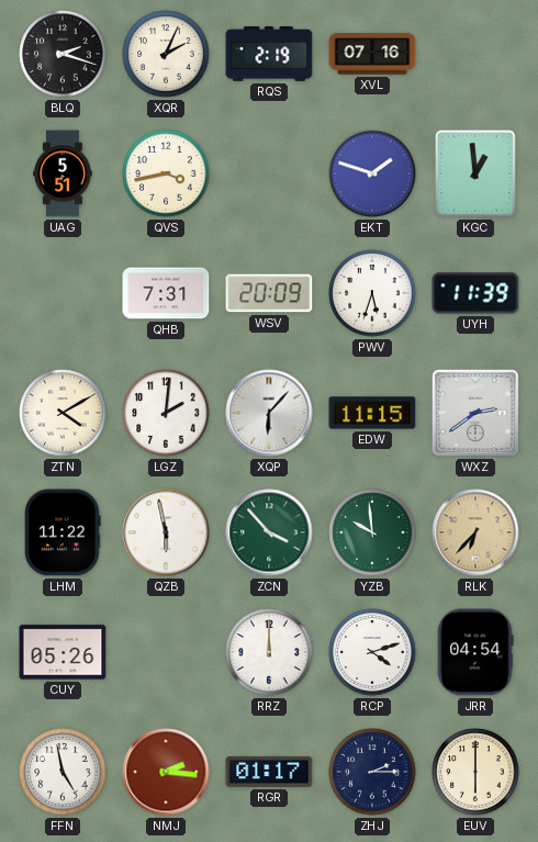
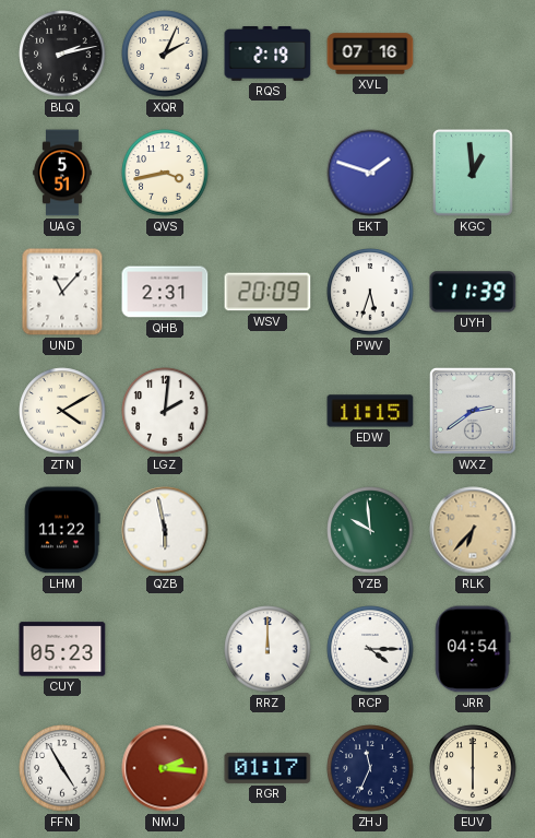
BLQ: 2:18 -> 2:13
UND: none -> 11:07
QHB: 7:31 -> 2:31
XQP: 6:07 -> none
ZCN: 3:53 -> none
CUY: 05:26 -> 05:23
RCP: 4:12 -> 4:15
FFN: 4:58 -> 4:55
ZHJ: 2:15 -> 11:34
